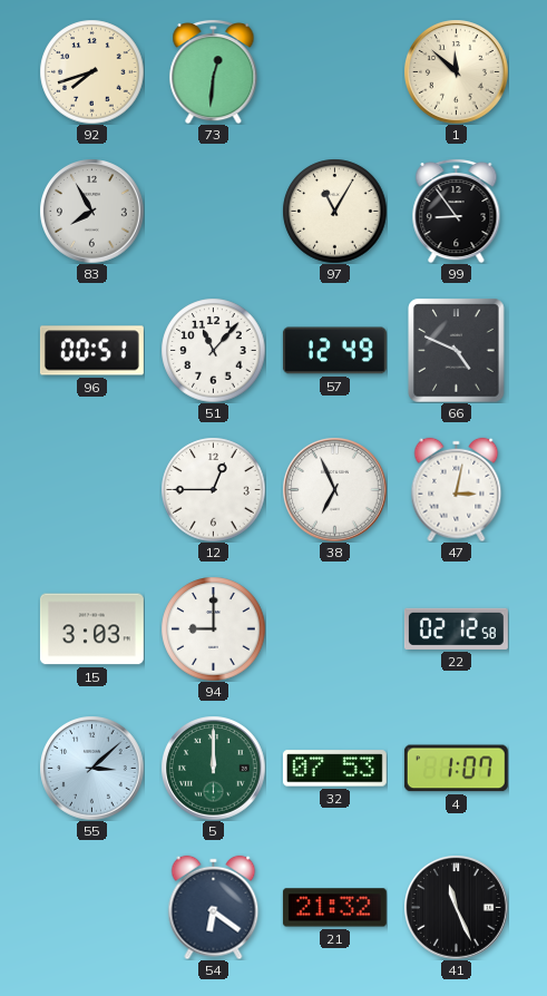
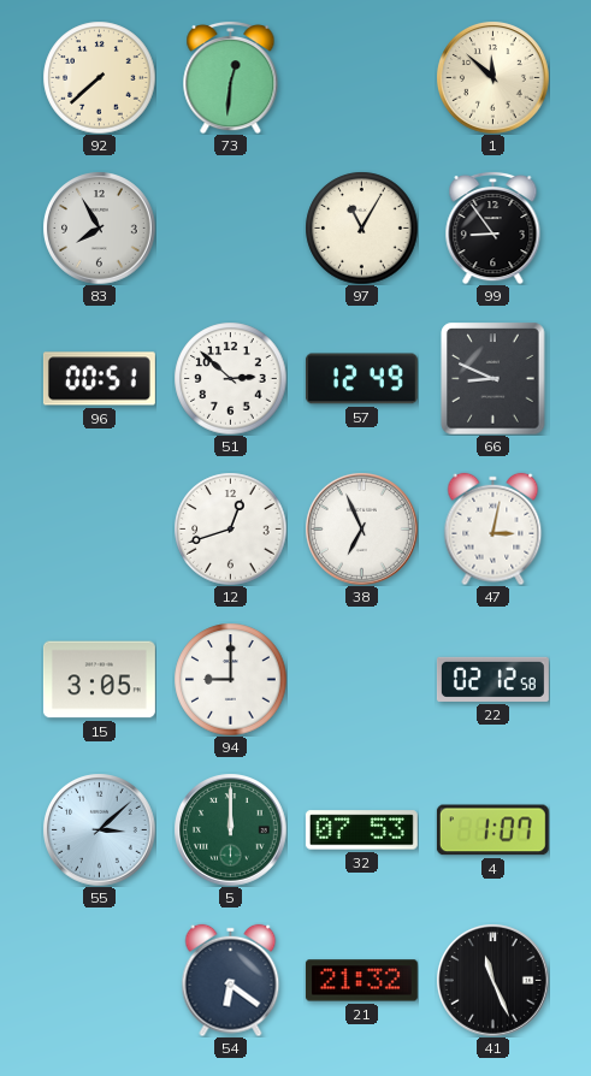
92: 7:42 -> 7:38
51: 11:07 -> 2:52
66: 4:49 -> 8:49
12: 12:45 -> 12:42
15: 3:03 -> 3:05
